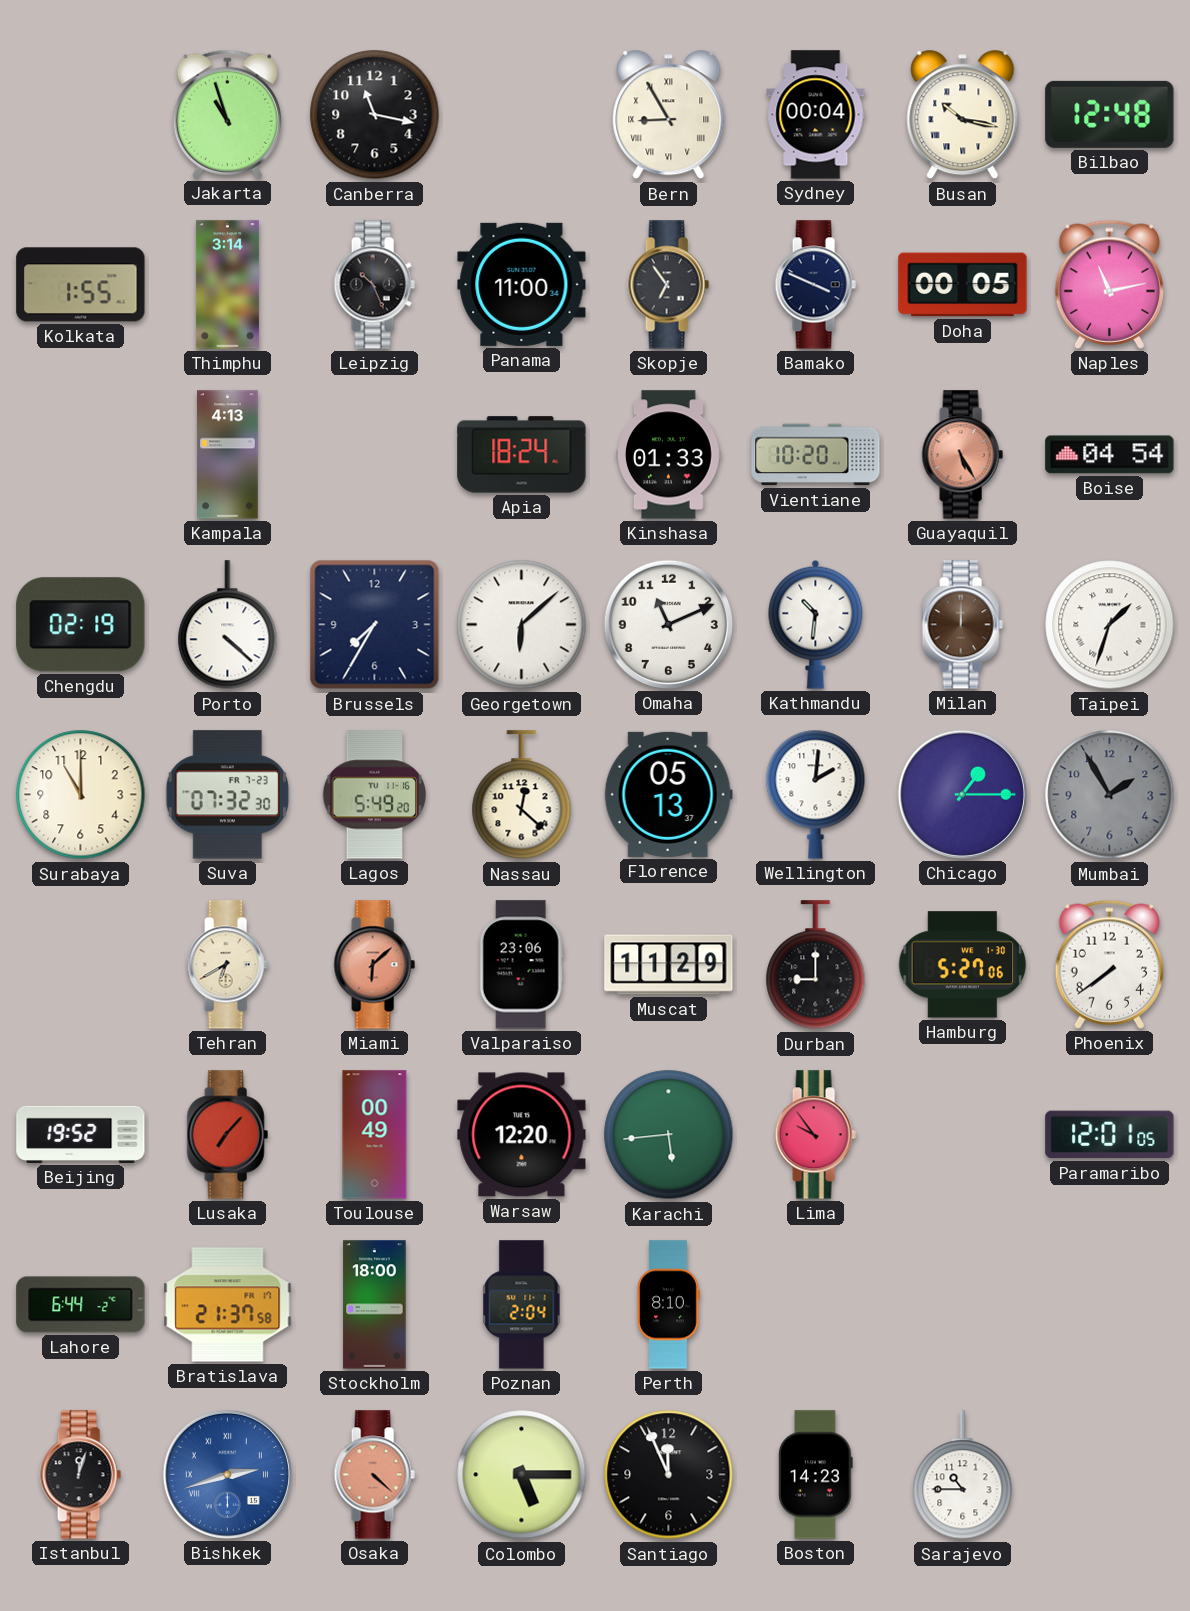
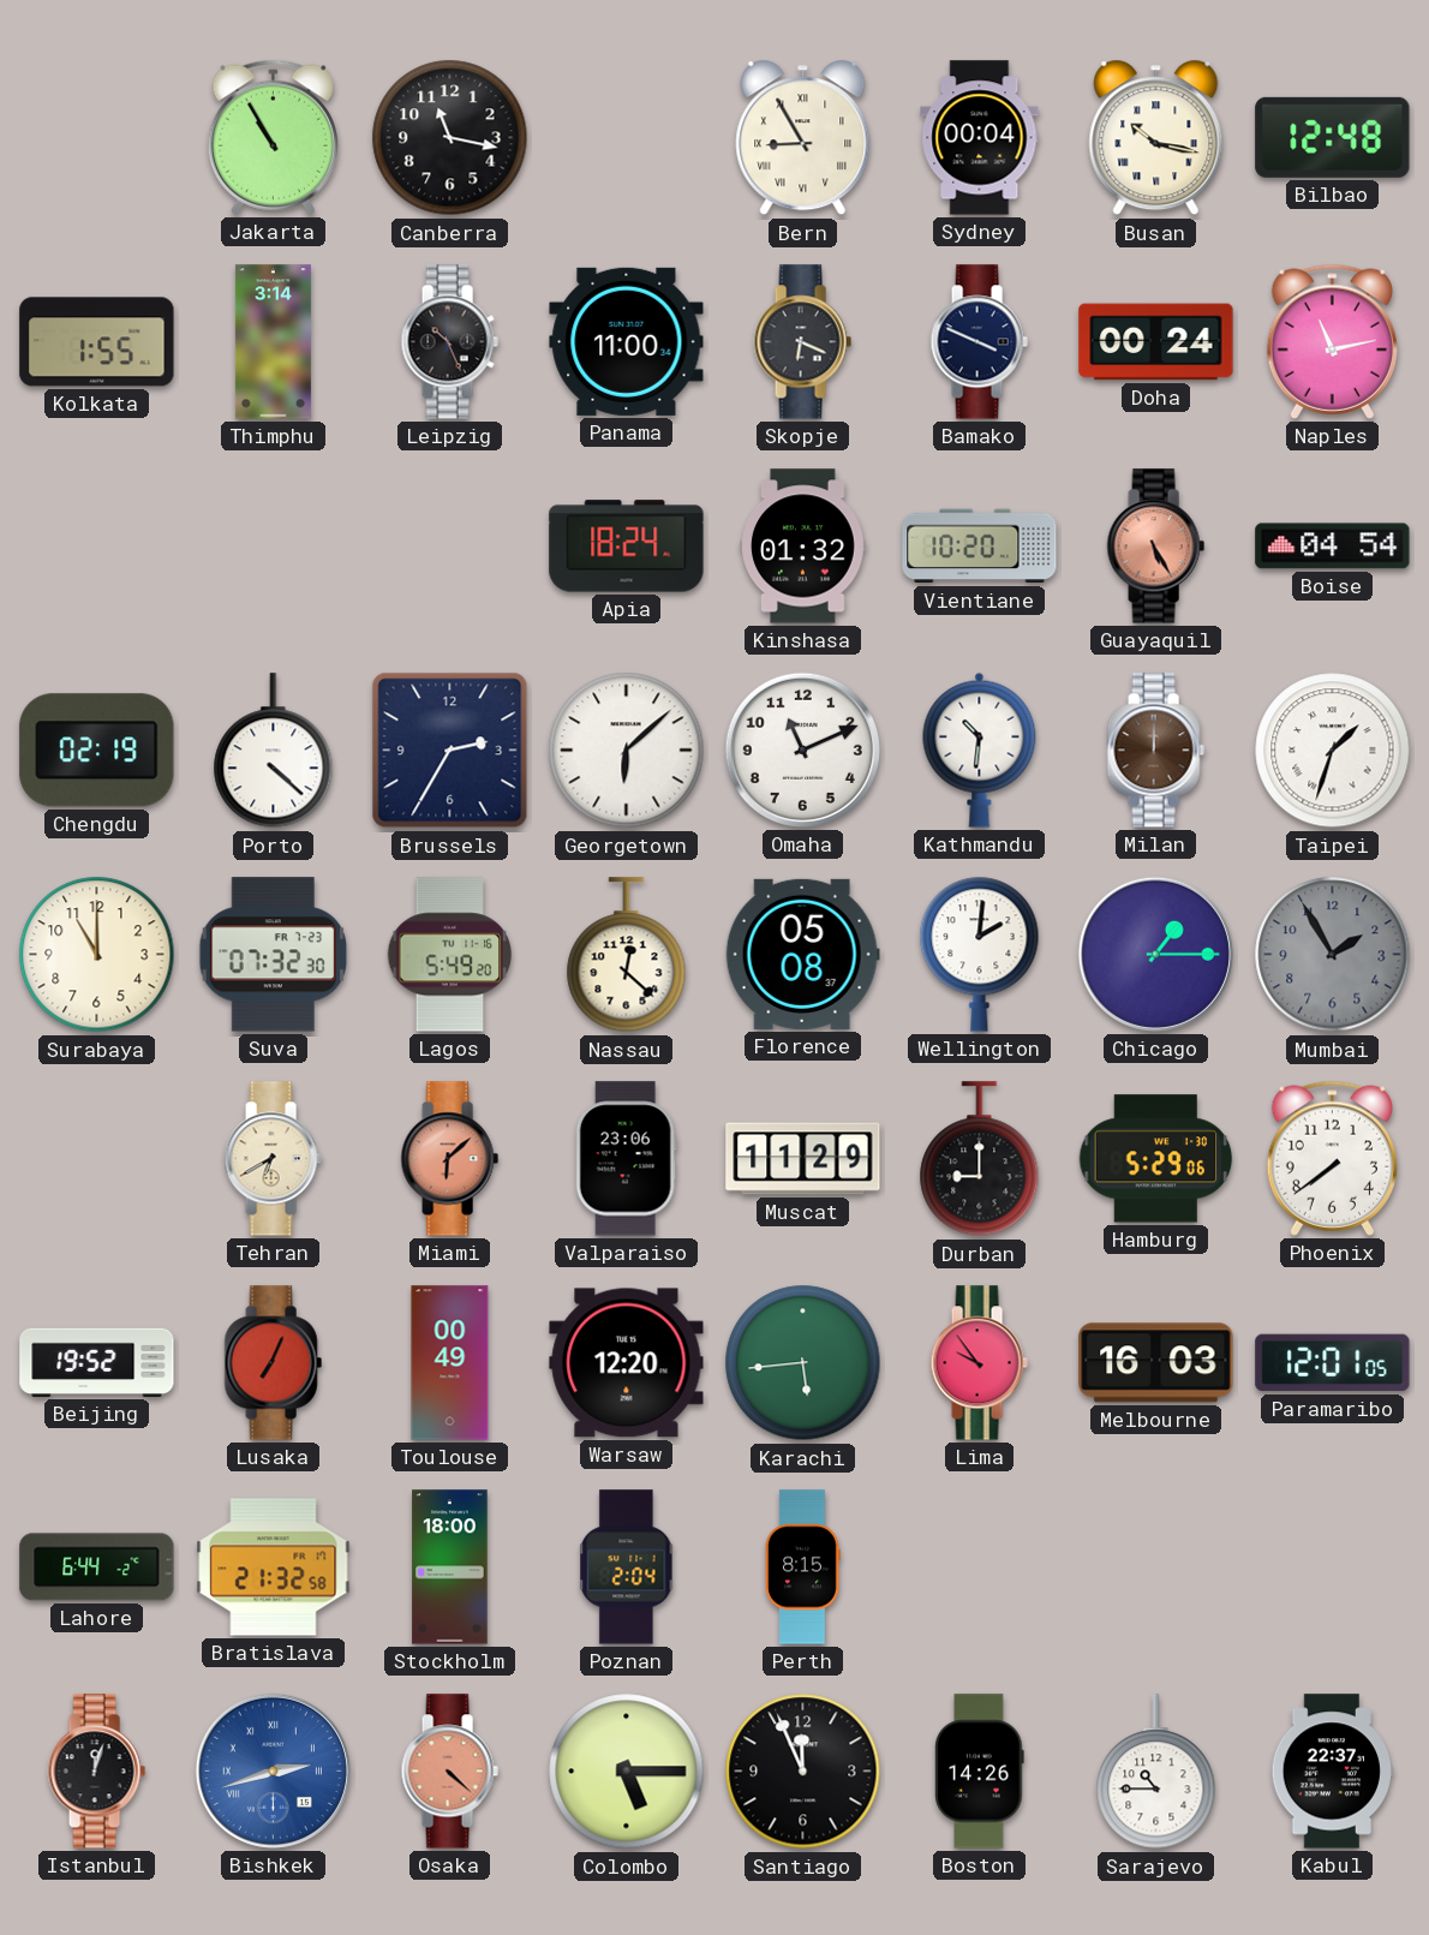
Jakarta: 10:57 -> 10:55
Skopje: 6:54 -> 6:19
Doha: 00:05 -> 00:24
Kampala: 4:13 -> none
Kinshasa: 01:33 -> 01:32
Brussels: 7:35 -> 2:35
Florence: 05:13 -> 05:08
Hamburg: 5:27 -> 5:29
Lusaka: 7:07 -> 7:04
Melbourne: none -> 16:03
Bratislava: 21:37 -> 21:32
Perth: 8:10 -> 8:15
Boston: 14:23 -> 14:26
Kabul: none -> 22:37
